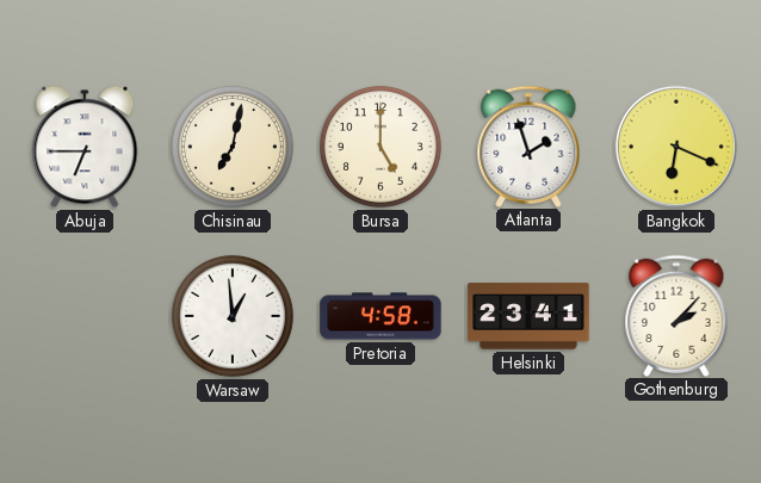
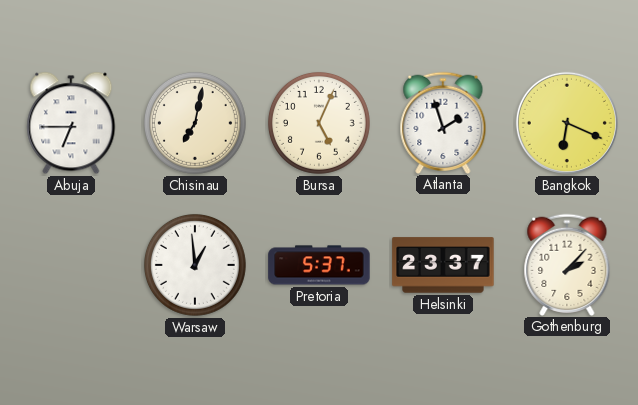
Bursa: 5:00 -> 5:04
Pretoria: 4:58 -> 5:37
Helsinki: 23:41 -> 23:37
